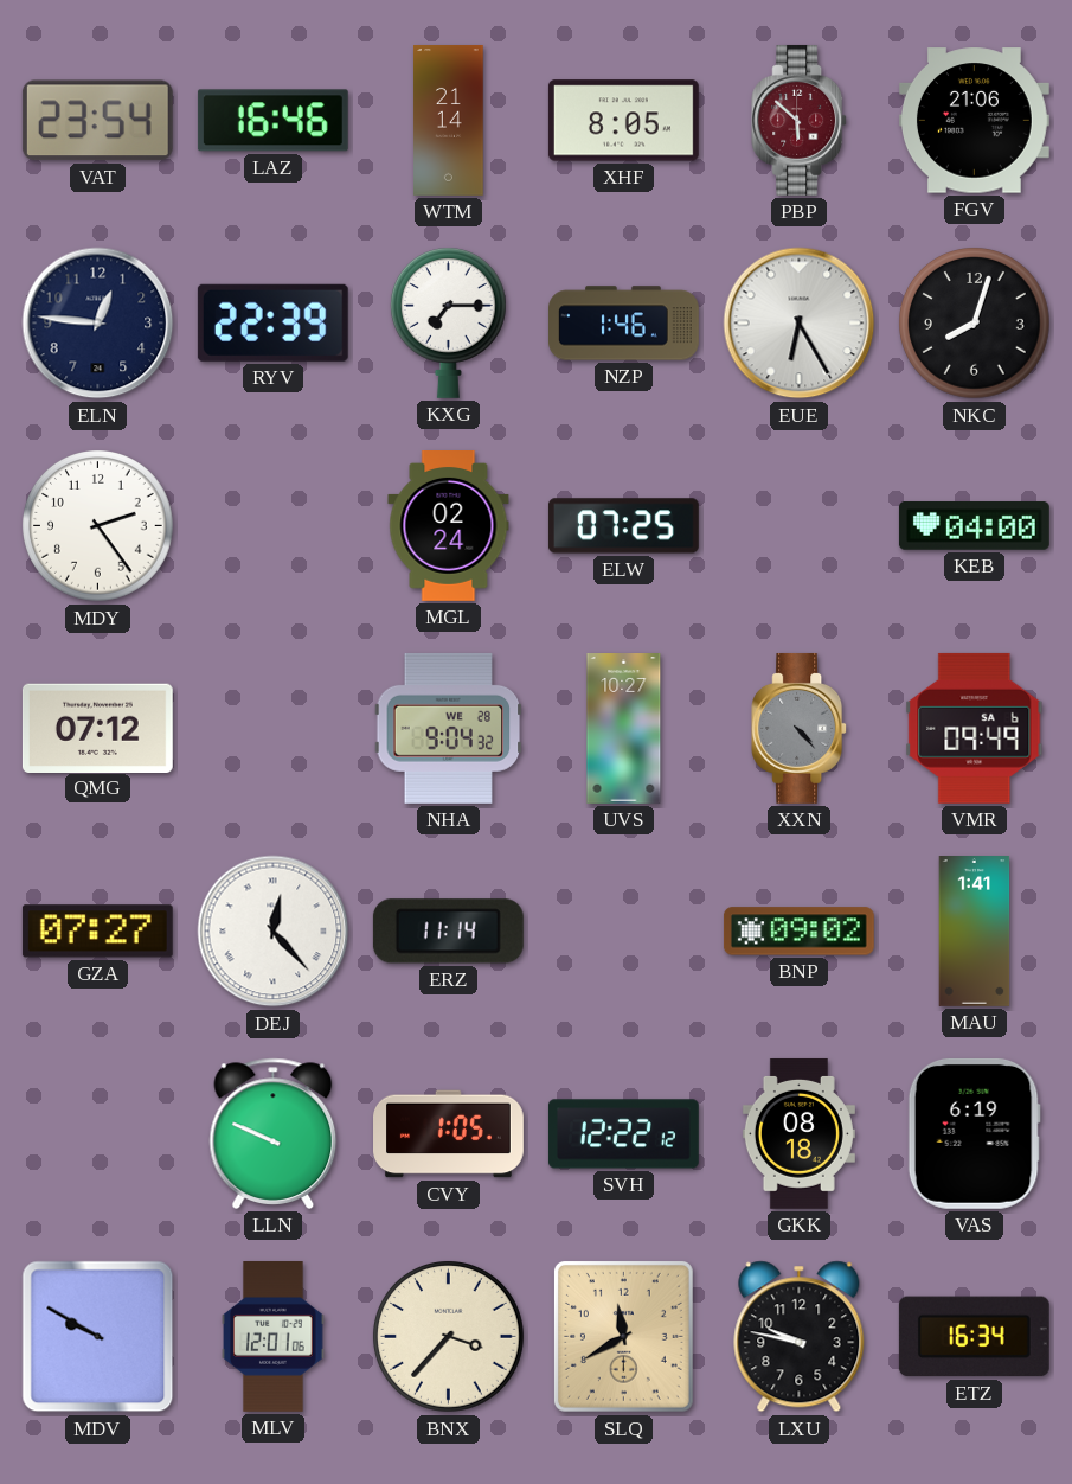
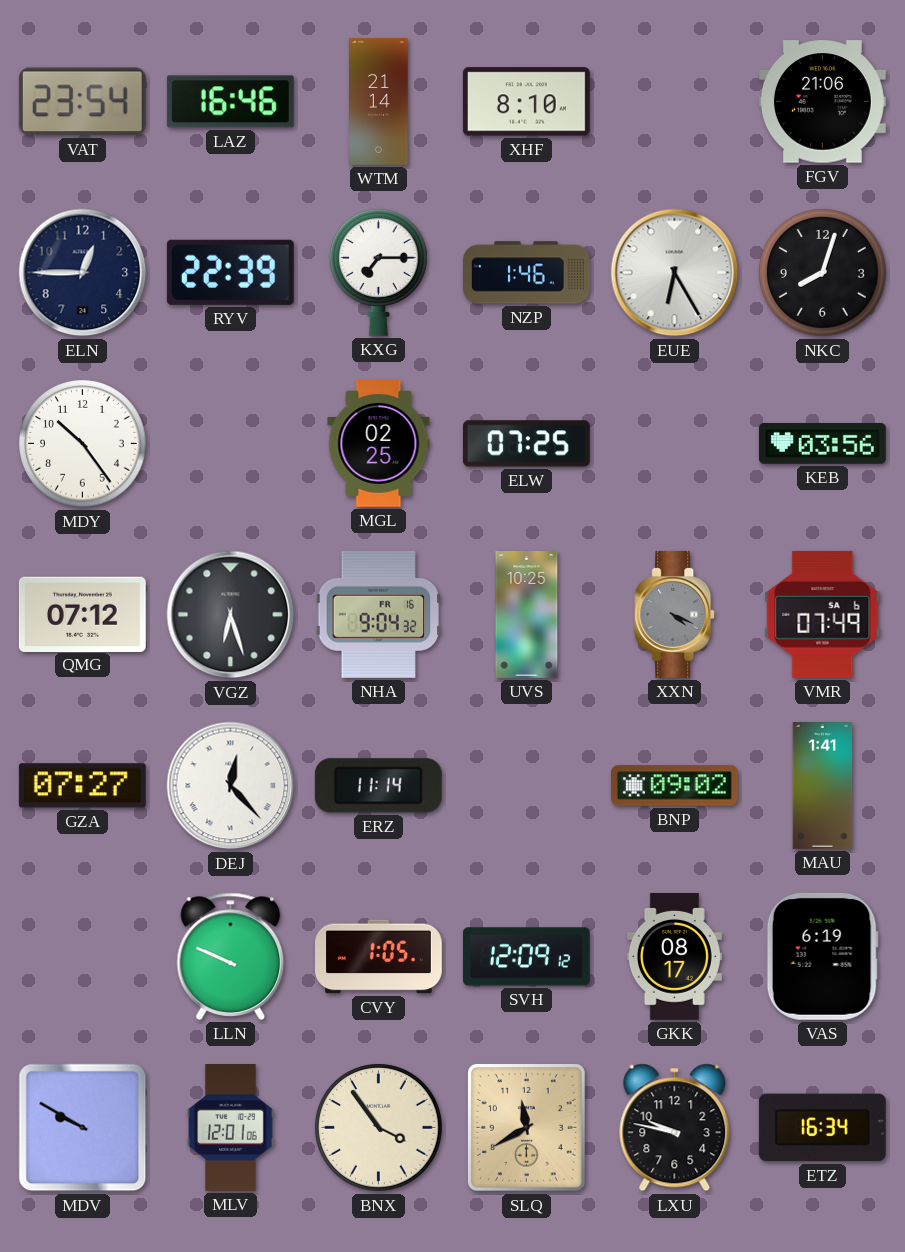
XHF: 8:05 -> 8:10
PBP: 5:52 -> none
ELN: 12:46 -> 12:45
MDY: 2:24 -> 10:24
MGL: 02:24 -> 02:25
KEB: 04:00 -> 03:56
VGZ: none -> 6:27
NHA date: WE 28 -> FR 16
UVS: 10:27 -> 10:25
XXN: 4:23 -> 4:19
VMR: 09:49 -> 07:49
SVH: 12:22 -> 12:09
GKK: 08:18 -> 08:17
BNX: 3:37 -> 3:54
